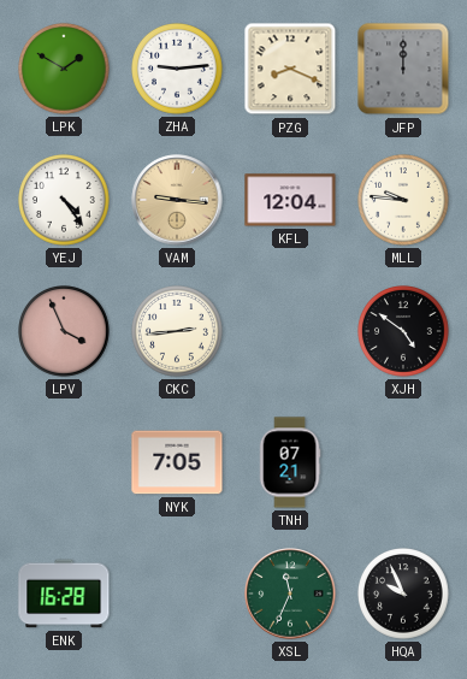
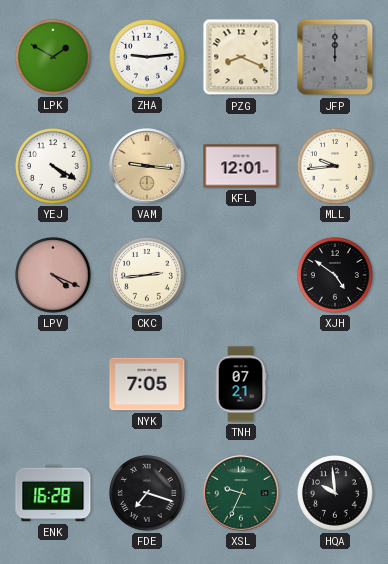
YEJ: 4:24 -> 4:20
KFL: 12:04 -> 12:01
MLL: 9:46 -> 9:44
LPV: 3:56 -> 4:19
FDE: none -> 7:18
XSL: 11:34 -> 9:34
HQA: 9:56 -> 9:59
